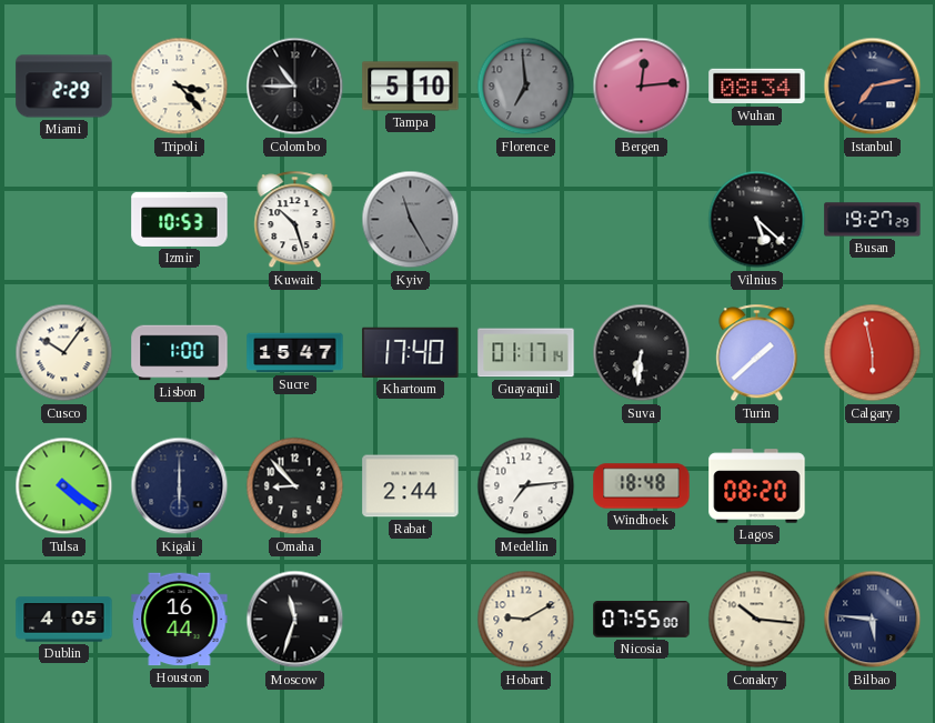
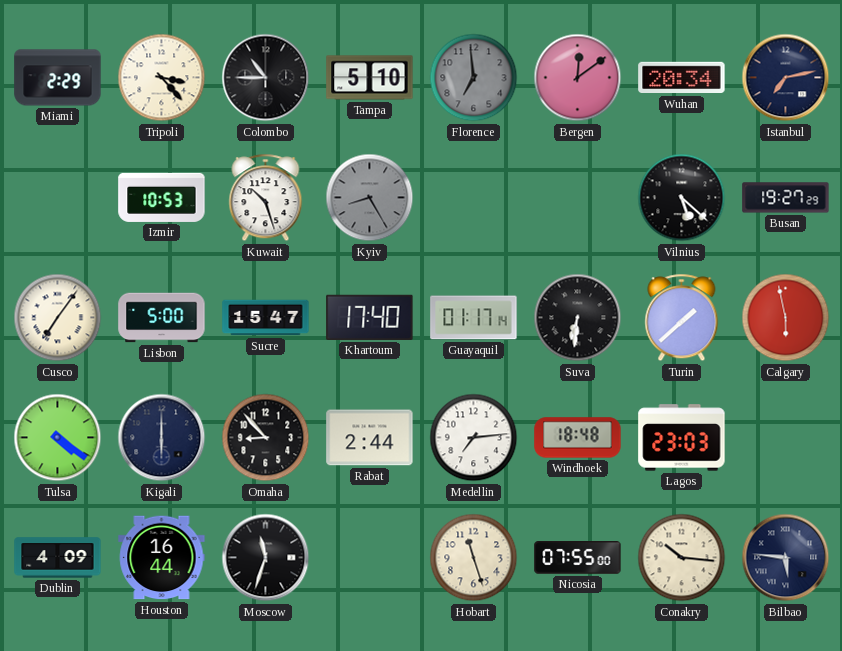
Bergen: 12:14 -> 12:09
Wuhan: 08:34 -> 20:34
Kyiv: 11:25 -> 8:25
Cusco: 10:06 -> 7:06
Lisbon: 1:00 -> 5:00
Lagos: 08:20 -> 23:03
Dublin: 4:05 -> 4:09
Hobart: 9:10 -> 11:27
